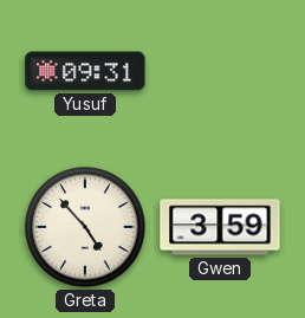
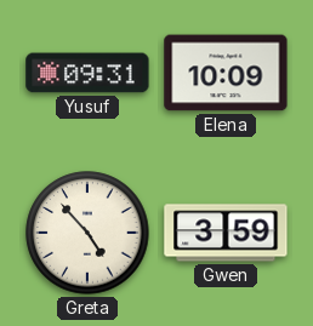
Elena: none -> 10:09
